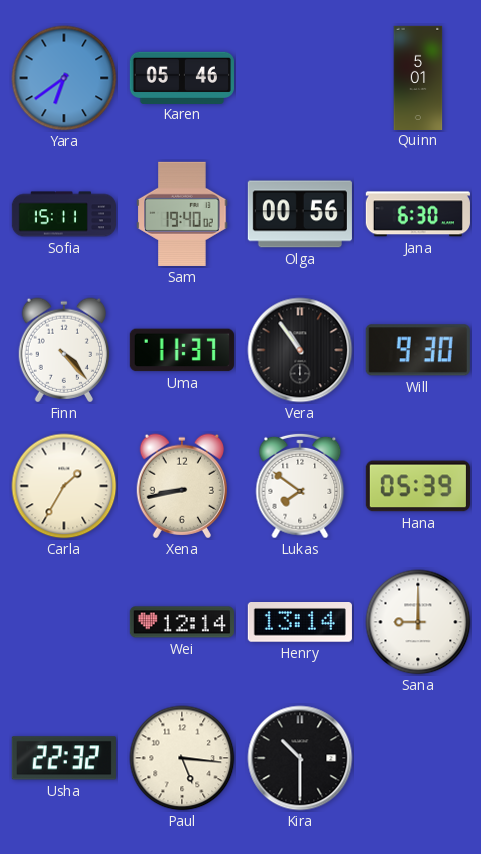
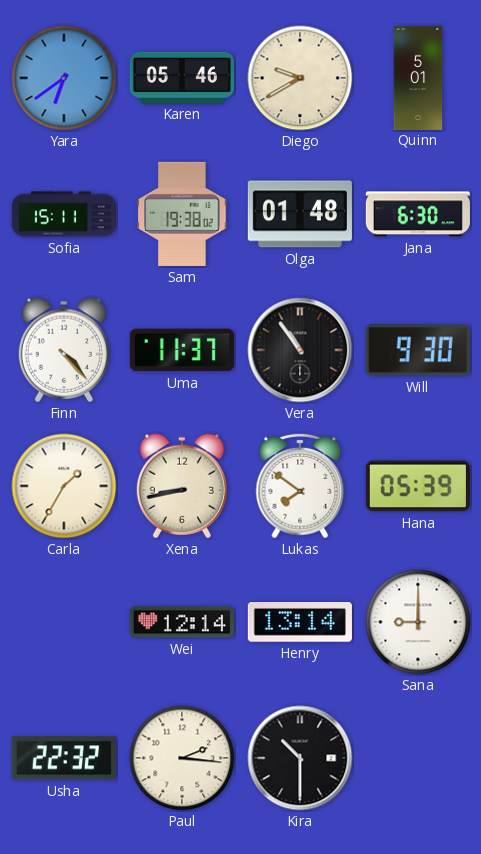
Diego: none -> 9:40
Sam: 19:40 -> 19:38
Olga: 00:56 -> 01:48
Paul: 5:16 -> 2:16
